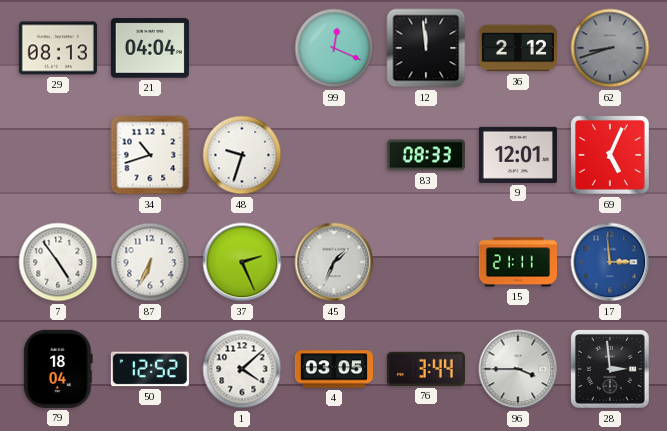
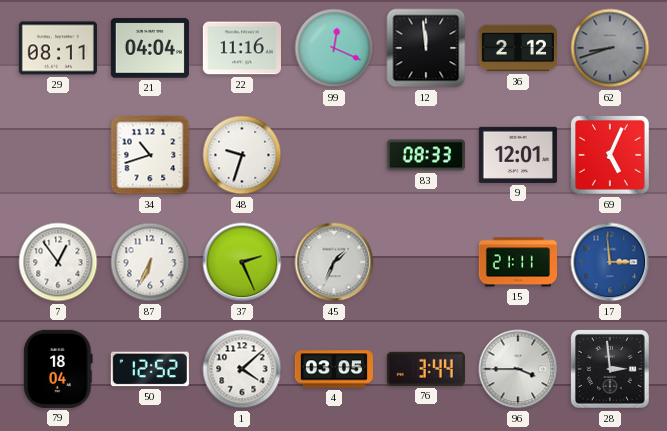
29: 08:13 -> 08:11
22: none -> 11:16
7: 4:54 -> 12:54
